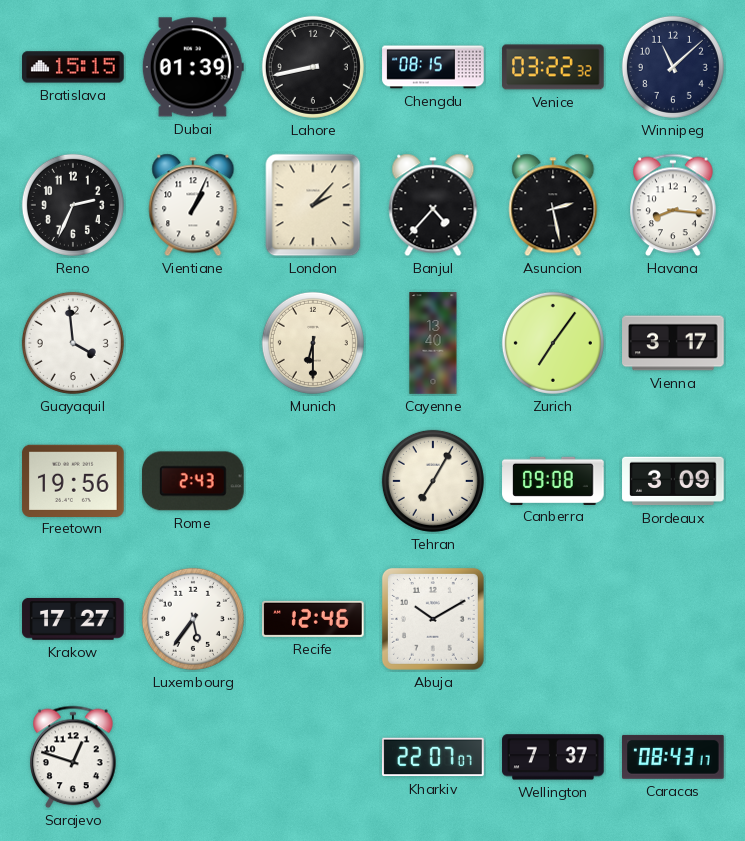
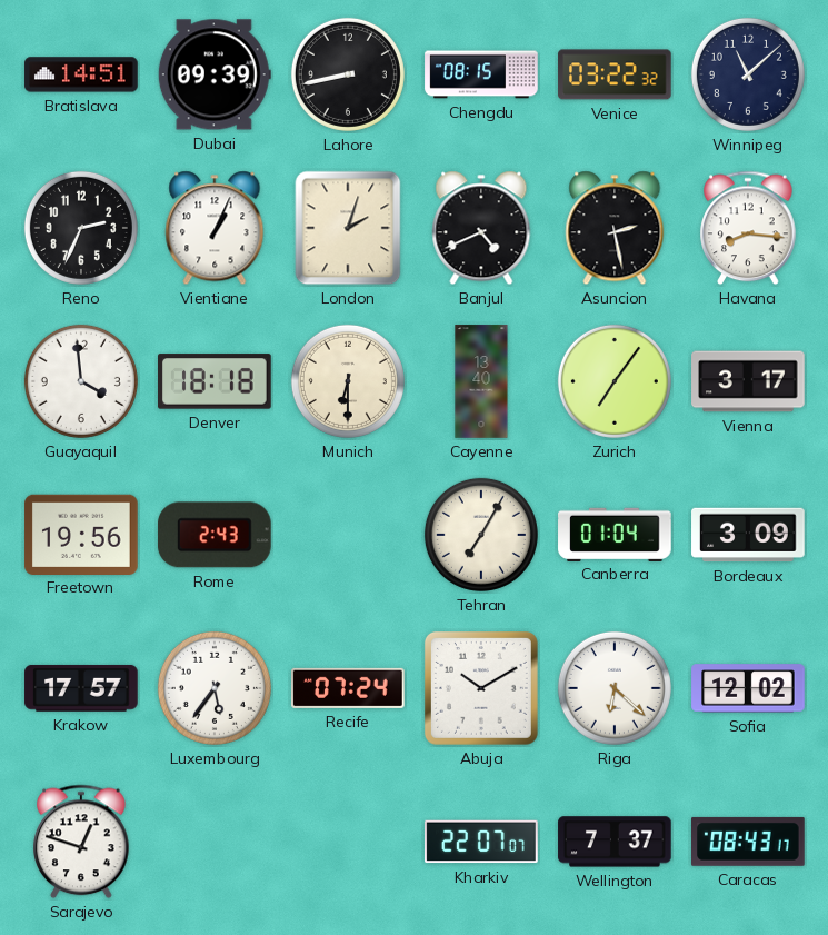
Bratislava: 15:15 -> 14:51
Dubai: 01:39 -> 09:39
London: 2:07 -> 2:03
Banjul: 4:37 -> 4:41
Denver: none -> 18:18
Canberra: 09:08 -> 01:04
Krakow: 17:27 -> 17:57
Recife: 12:46 -> 07:24
Riga: none -> 6:22
Sofia: none -> 12:02
